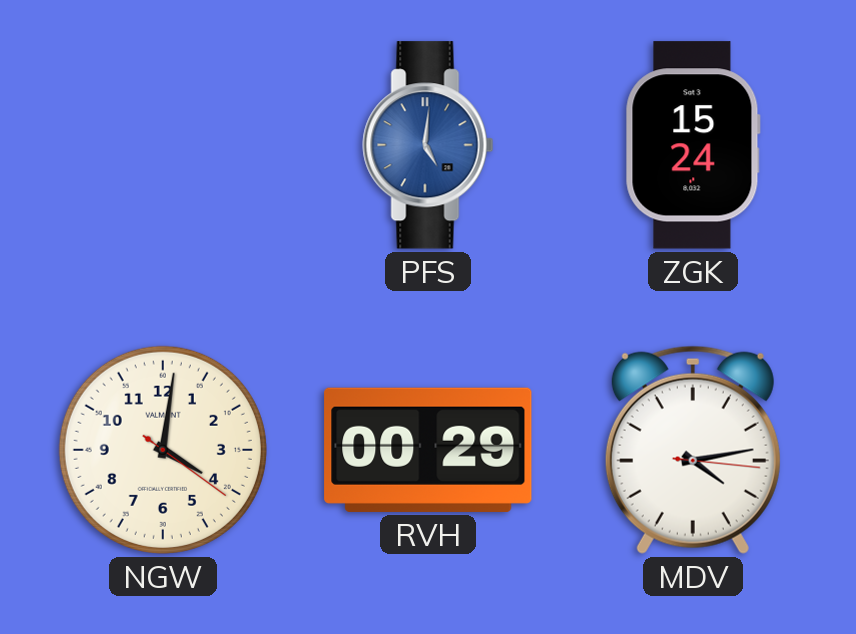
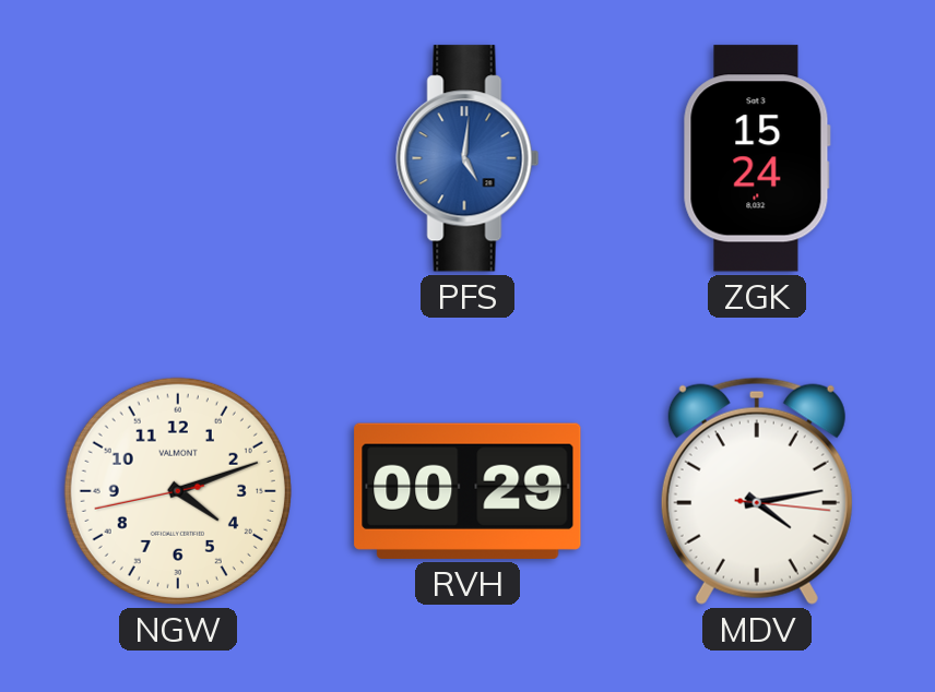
NGW: 4:01 -> 4:11
